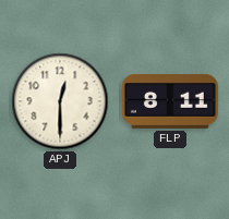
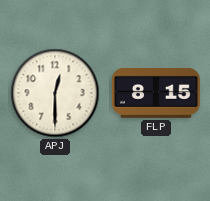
FLP: 8:11 -> 8:15
